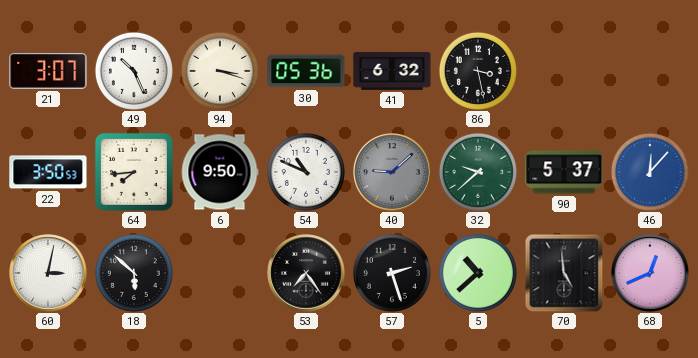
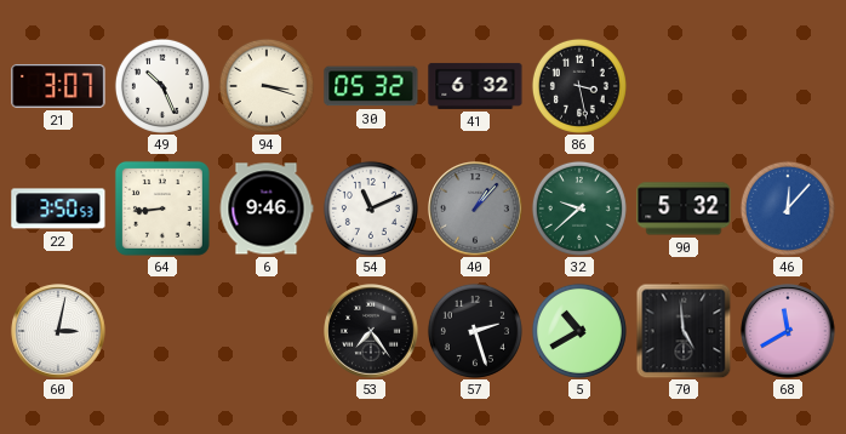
30: 05:36 -> 05:32
64: 7:44 -> 8:44
6: 9:50 -> 9:46
54: 10:49 -> 11:11
40: 9:08 -> 1:07
90: 5:37 -> 5:32
18: 5:52 -> none
5: 10:38 -> 10:40
68: 12:41 -> 11:40
